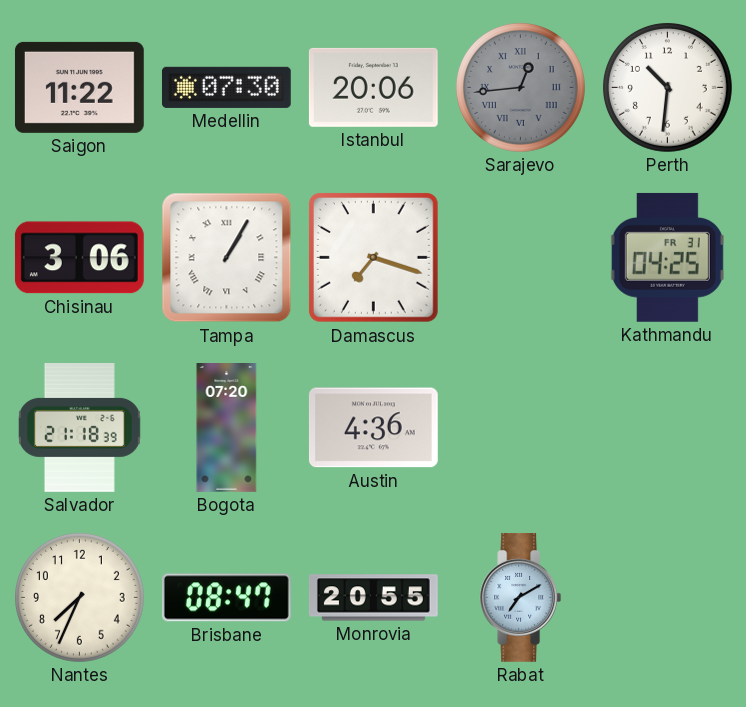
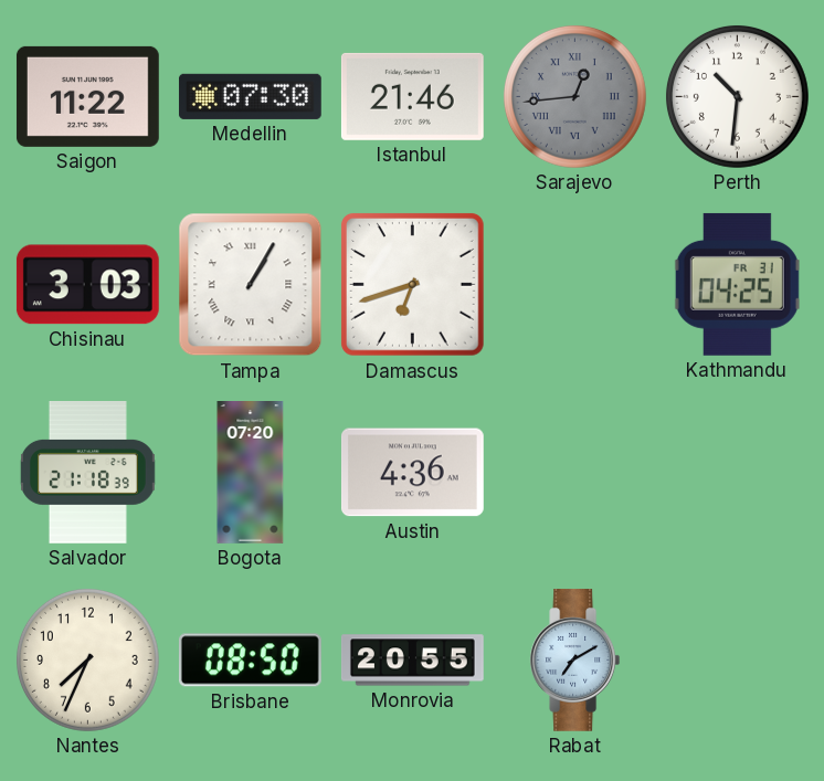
Istanbul: 20:06 -> 21:46
Chisinau: 3:06 -> 3:03
Damascus: 7:18 -> 6:42
Brisbane: 08:47 -> 08:50
